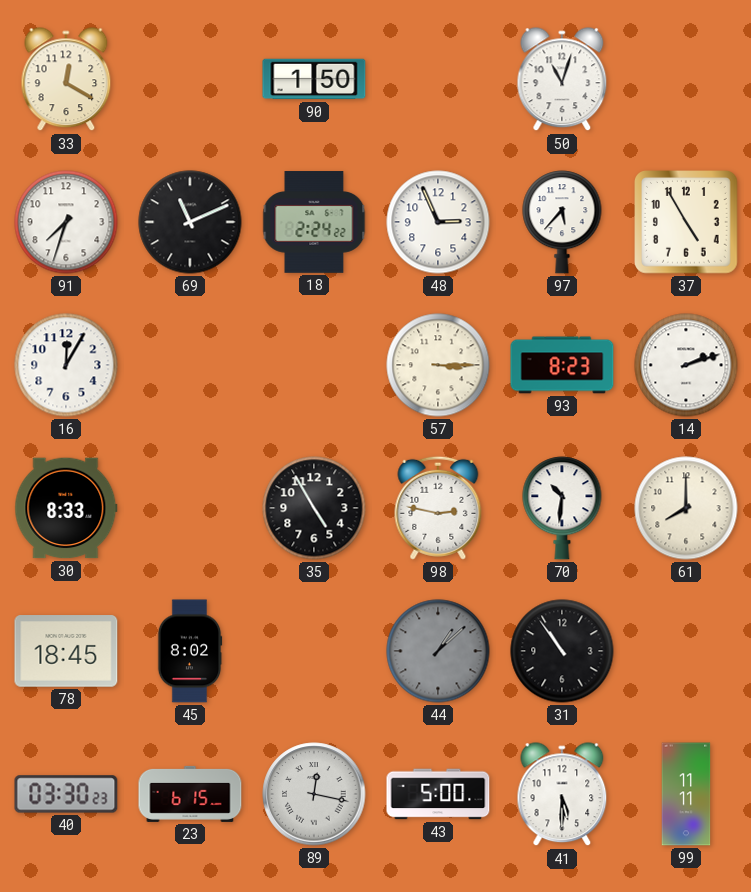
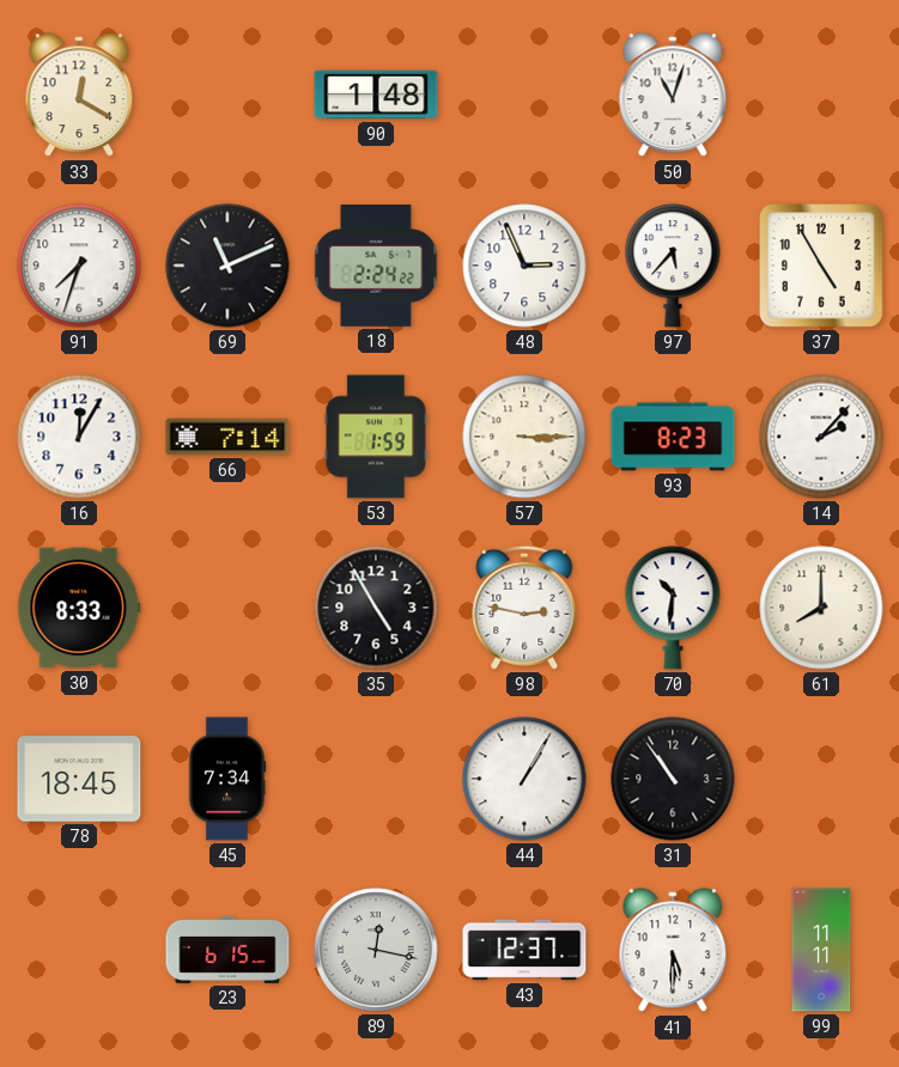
90: 1:50 -> 1:48
66: none -> 7:14
53: none -> 1:59
14: 2:12 -> 2:07
45: 8:02 -> 7:34
44: 1:08 -> 1:05
44 dial: grey -> white
40: 03:30 -> none
43: 5:00 -> 12:37
